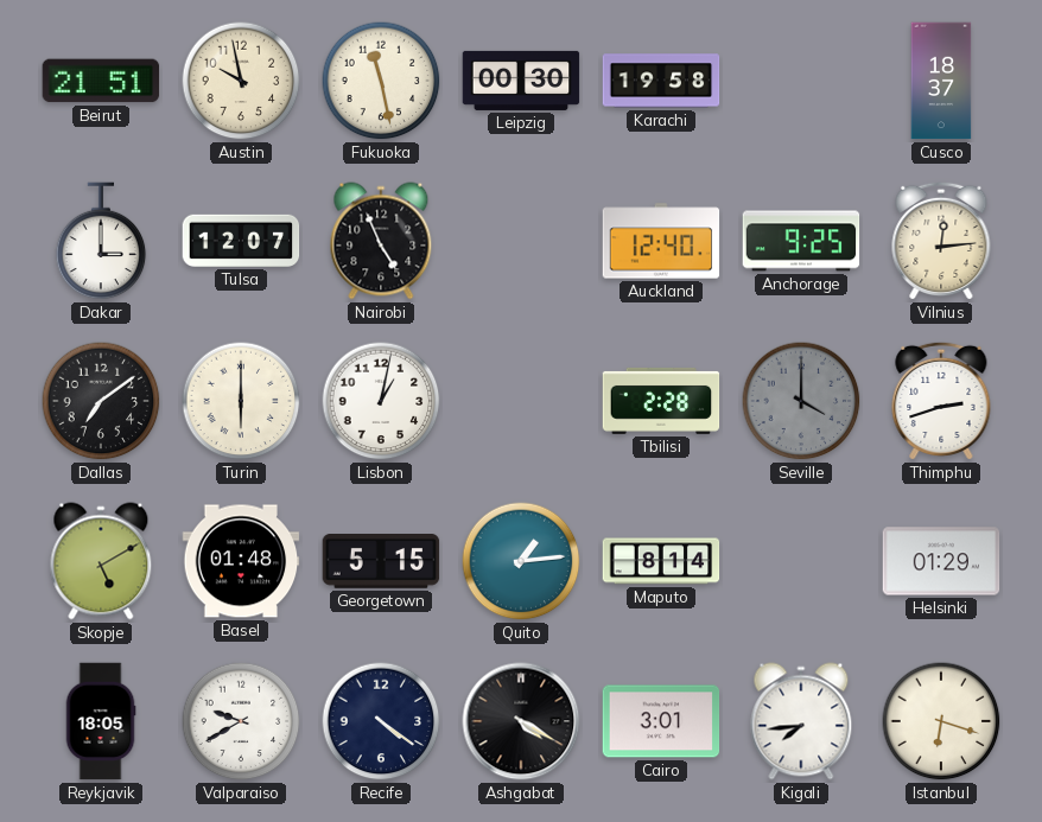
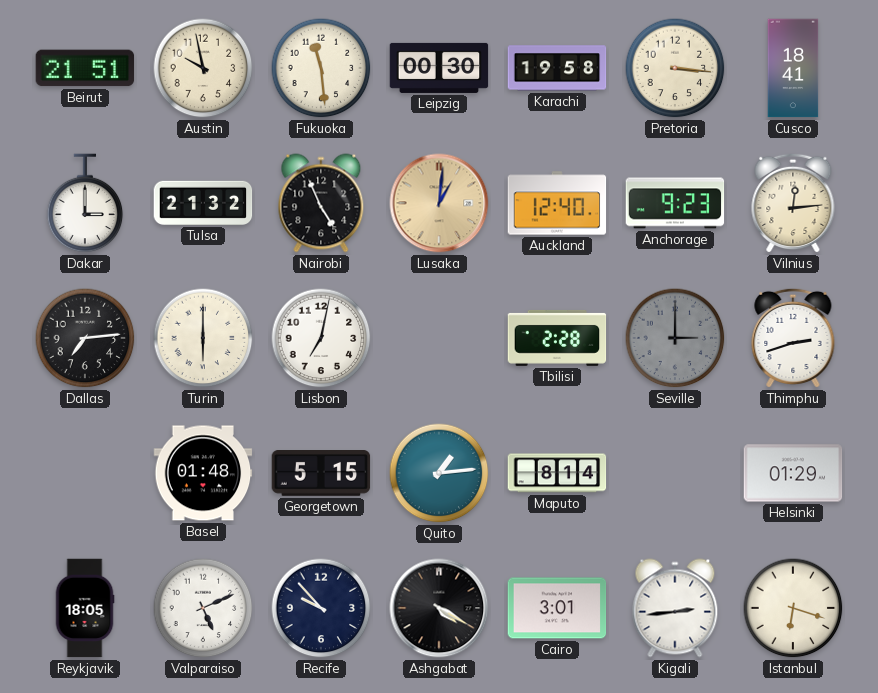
Fukuoka: 11:28 -> 11:29
Pretoria: none -> 3:16
Cusco: 18:37 -> 18:41
Tulsa: 12:07 -> 21:32
Lusaka: none -> 1:01
Anchorage: 9:25 -> 9:23
Dallas: 7:09 -> 7:14
Lisbon: 1:02 -> 7:02
Seville: 4:00 -> 3:00
Skopje: 5:10 -> none
Valparaiso: 9:40 -> 5:11
Recife: 4:21 -> 9:53
Kigali: 7:44 -> 2:44
